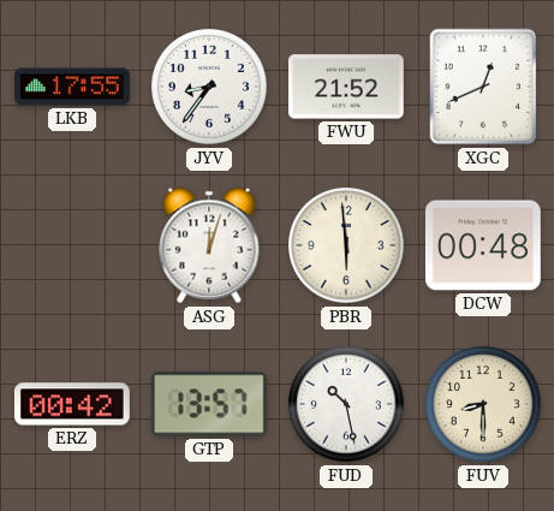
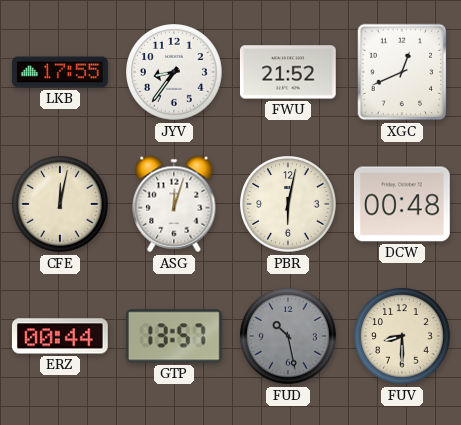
CFE: none -> 12:02
PBR: 5:59 -> 6:02
ERZ: 00:42 -> 00:44
FUD dial: white -> grey
